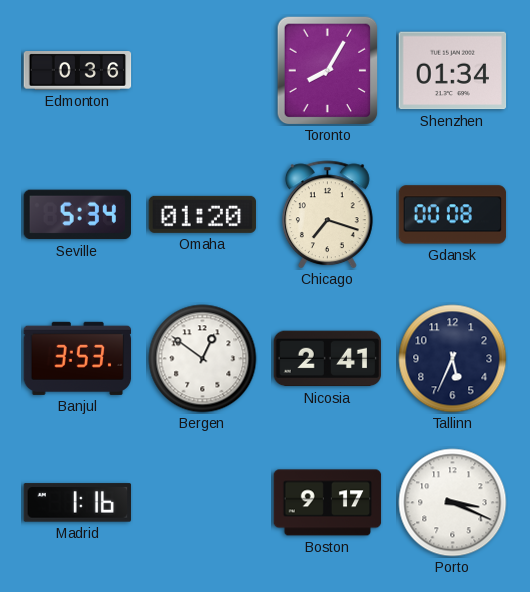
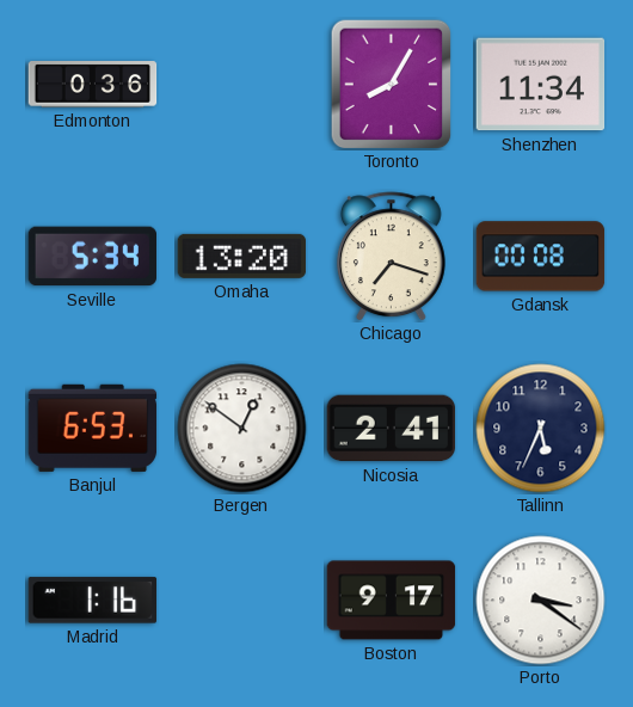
Shenzhen: 01:34 -> 11:34
Omaha: 01:20 -> 13:20
Banjul: 3:53 -> 6:53
Porto: 3:19 -> 3:21
